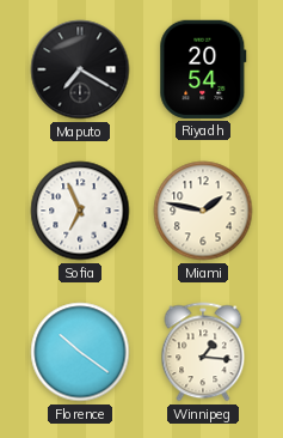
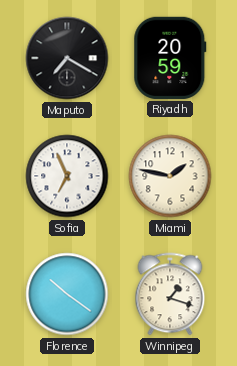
Riyadh: 20:54 -> 20:59
Winnipeg: 1:16 -> 1:18
